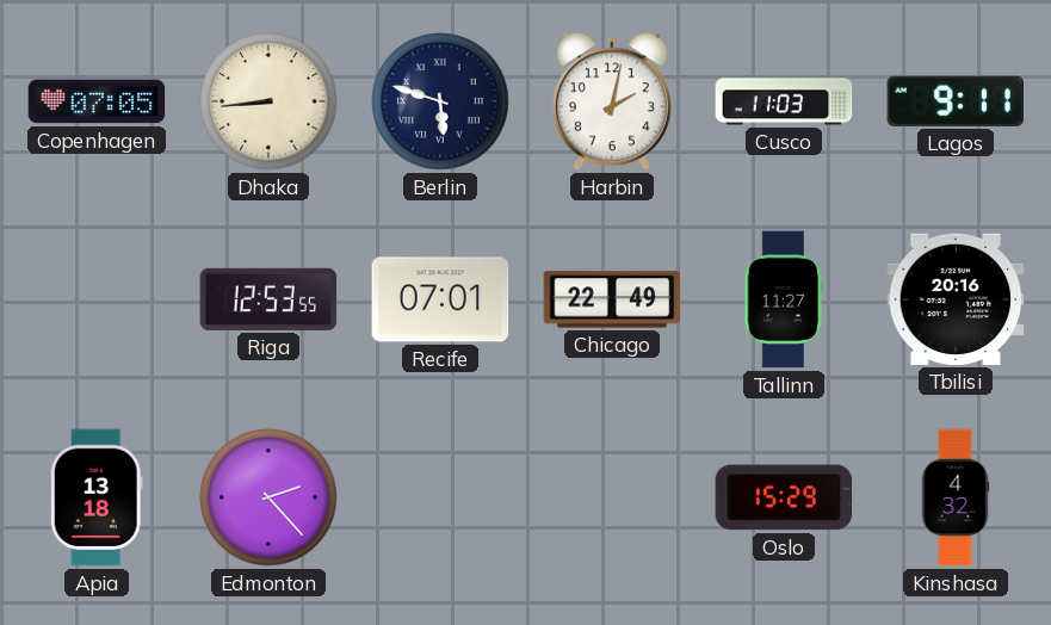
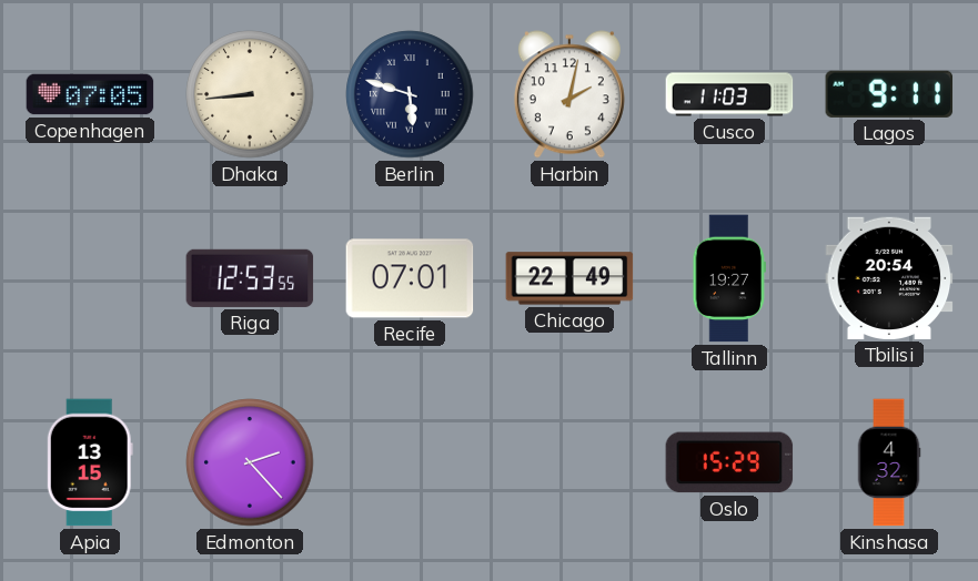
Tallinn: 11:27 -> 19:27
Tbilisi: 20:16 -> 20:54
Apia: 13:18 -> 13:15
